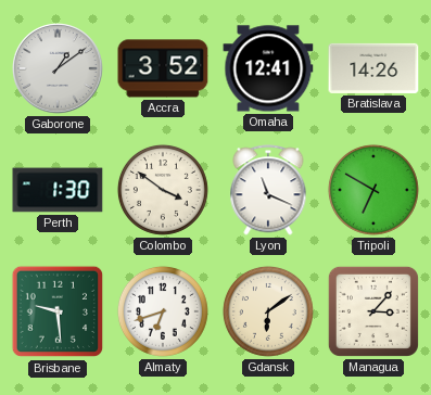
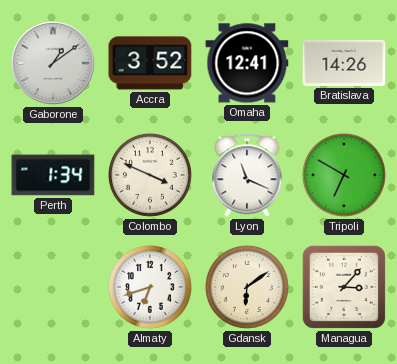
Perth: 1:30 -> 1:34
Colombo: 3:51 -> 3:49
Brisbane: 9:29 -> none
